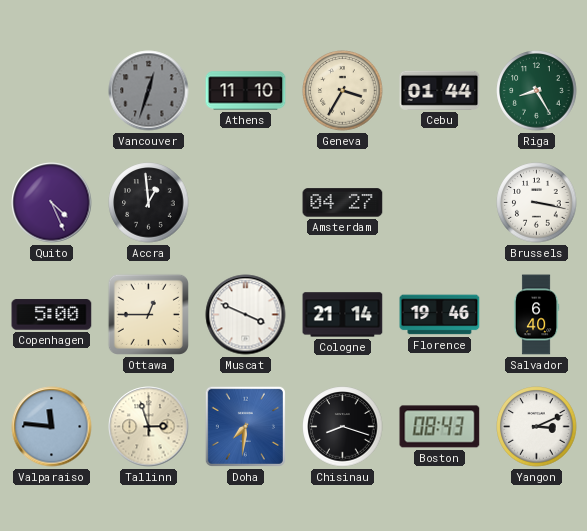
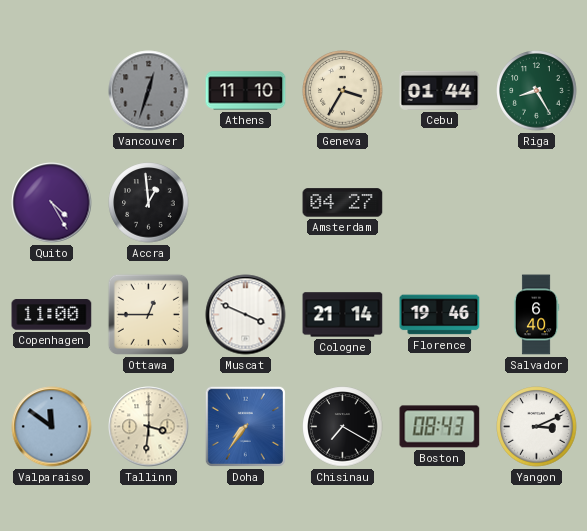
Quito: 4:26 -> 4:25
Brussels: 3:17 -> none
Copenhagen: 5:00 -> 11:00
Valparaiso: 11:46 -> 11:51
Tallinn: 2:57 -> 3:31
Doha: 7:31 -> 7:36
Chisinau: 8:18 -> 7:20
